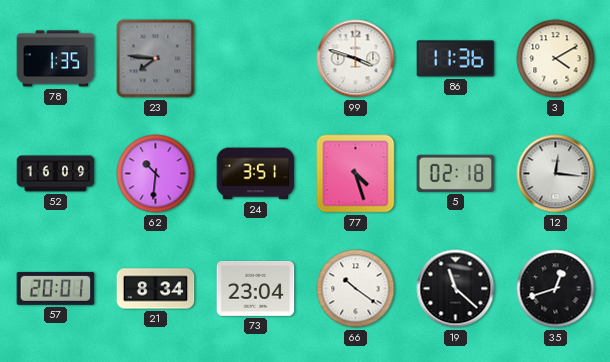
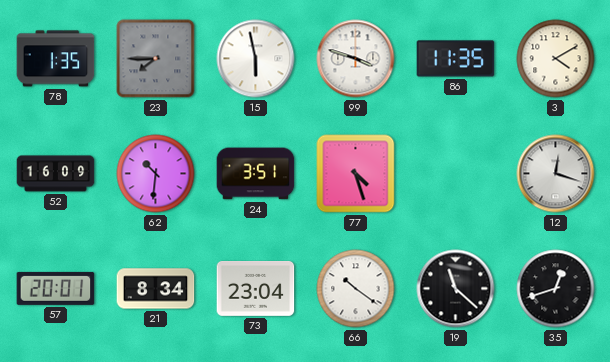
23: 7:46 -> 7:45
15: none -> 5:58
86: 11:36 -> 11:35
5: 02:18 -> none
12: 12:16 -> 12:18
